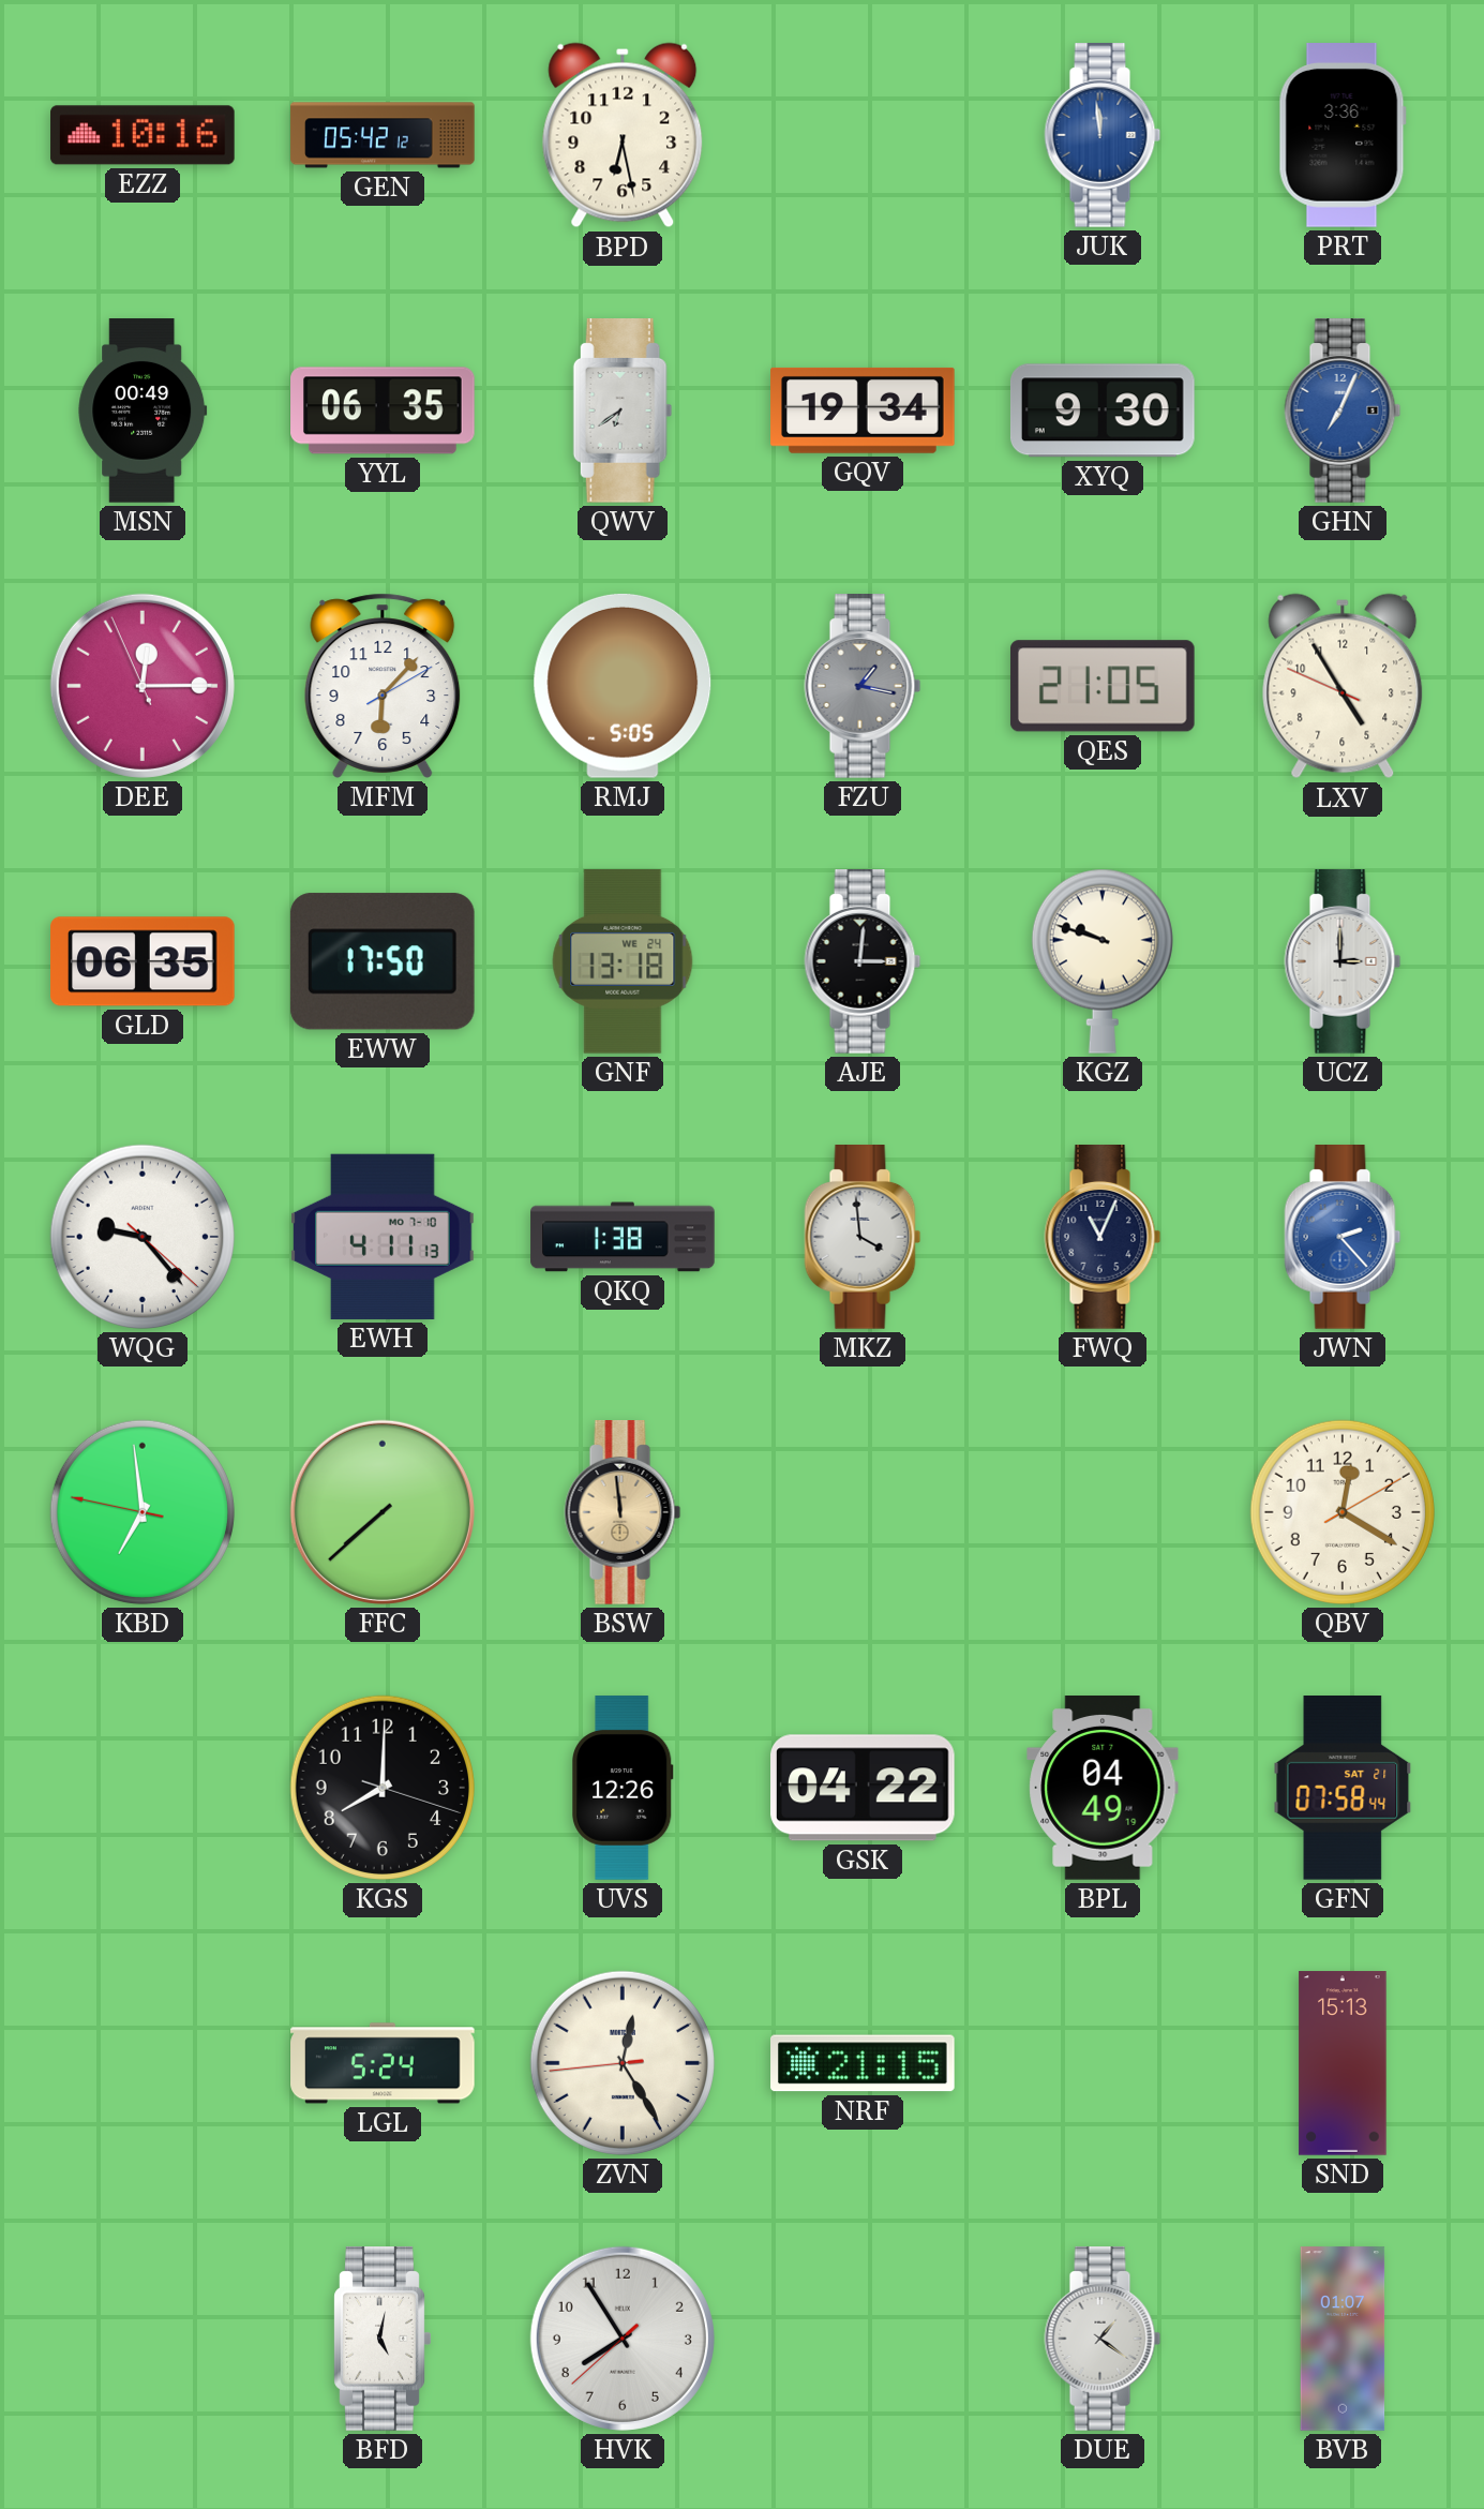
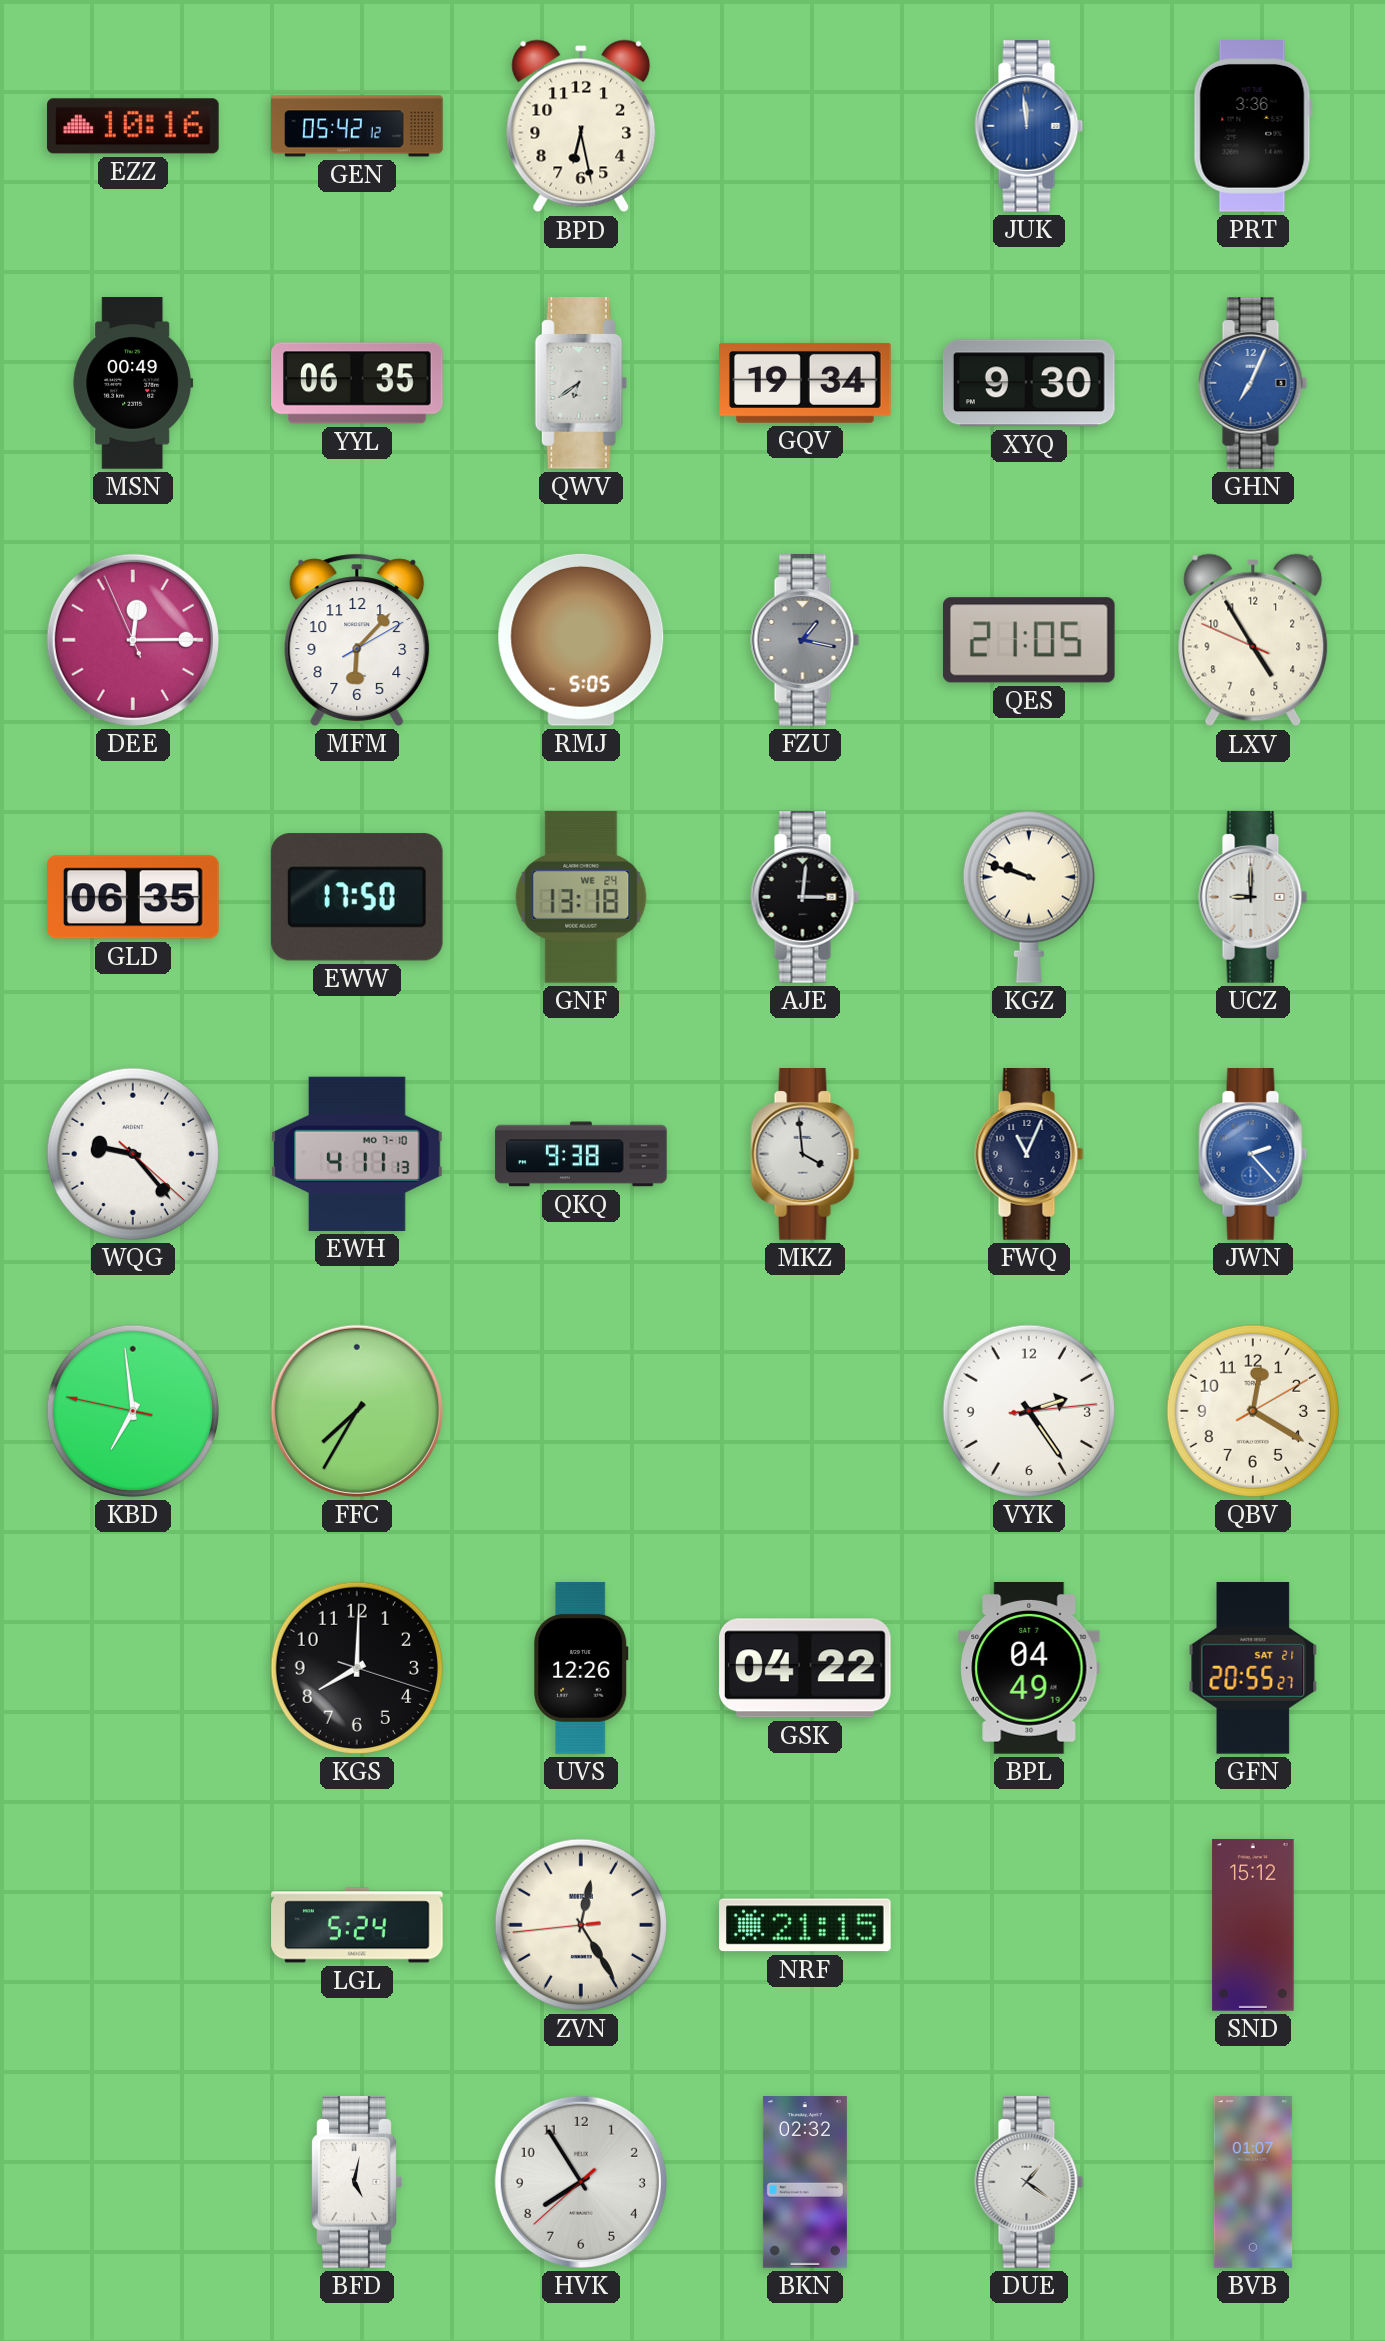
UCZ: 3:00 -> 9:00
QKQ: 1:38 -> 9:38
FFC: 7:38 -> 7:35
BSW: 11:59 -> none
VYK: none -> 2:24
GFN: 07:58 -> 20:55
SND: 15:13 -> 15:12
BKN: none -> 02:32
